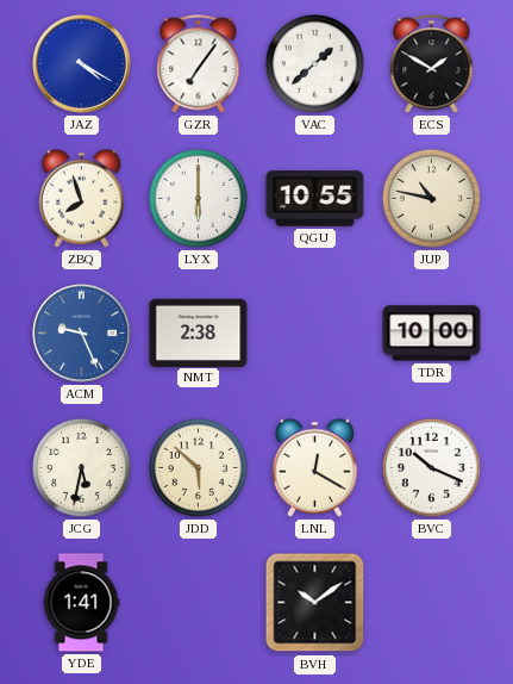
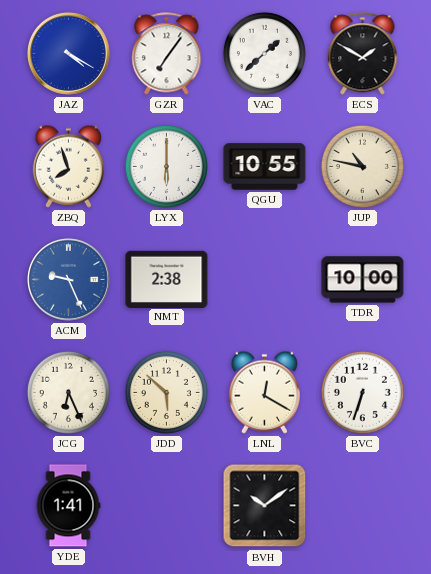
JCG: 5:32 -> 6:26
BVC: 10:19 -> 6:33
